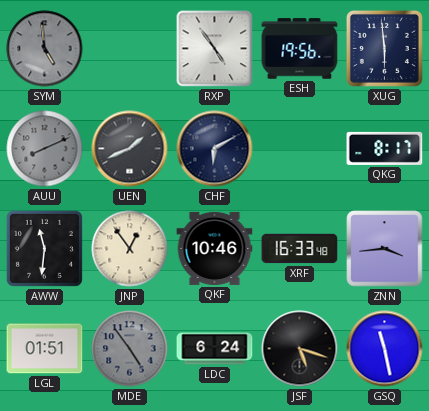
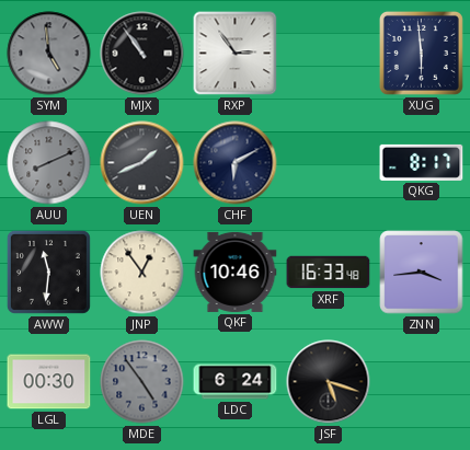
MJX: none -> 10:54
RXP: 4:54 -> 2:54
ESH: 19:56 -> none
LGL: 01:51 -> 00:30
GSQ: 11:28 -> none
